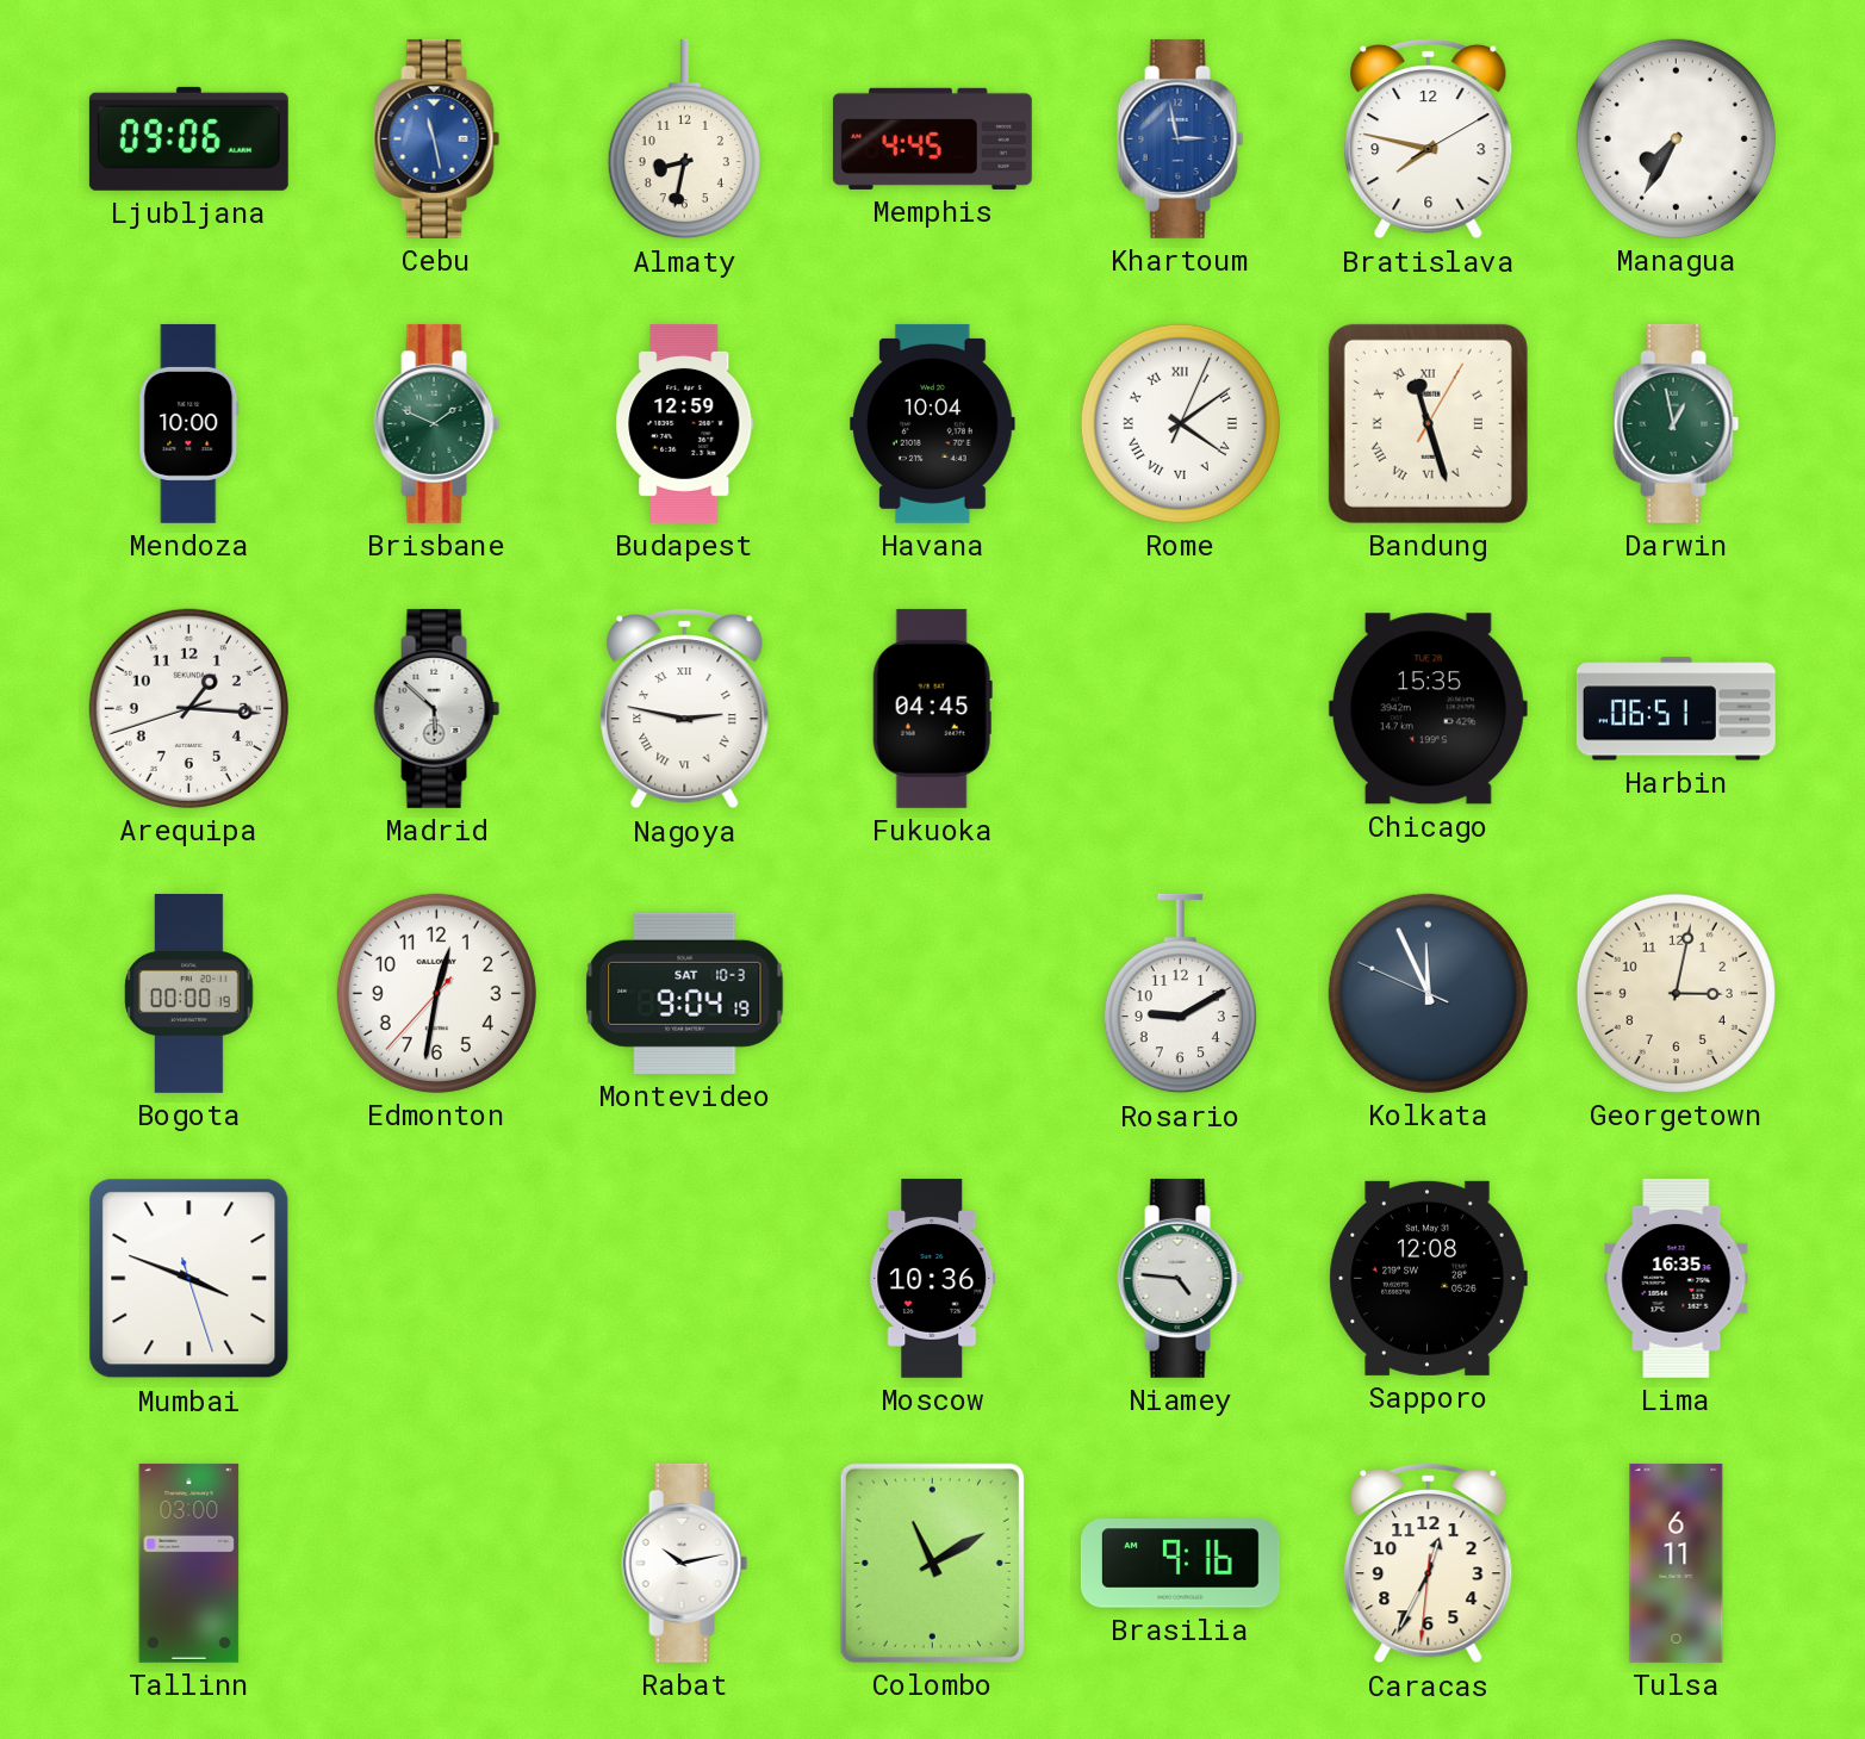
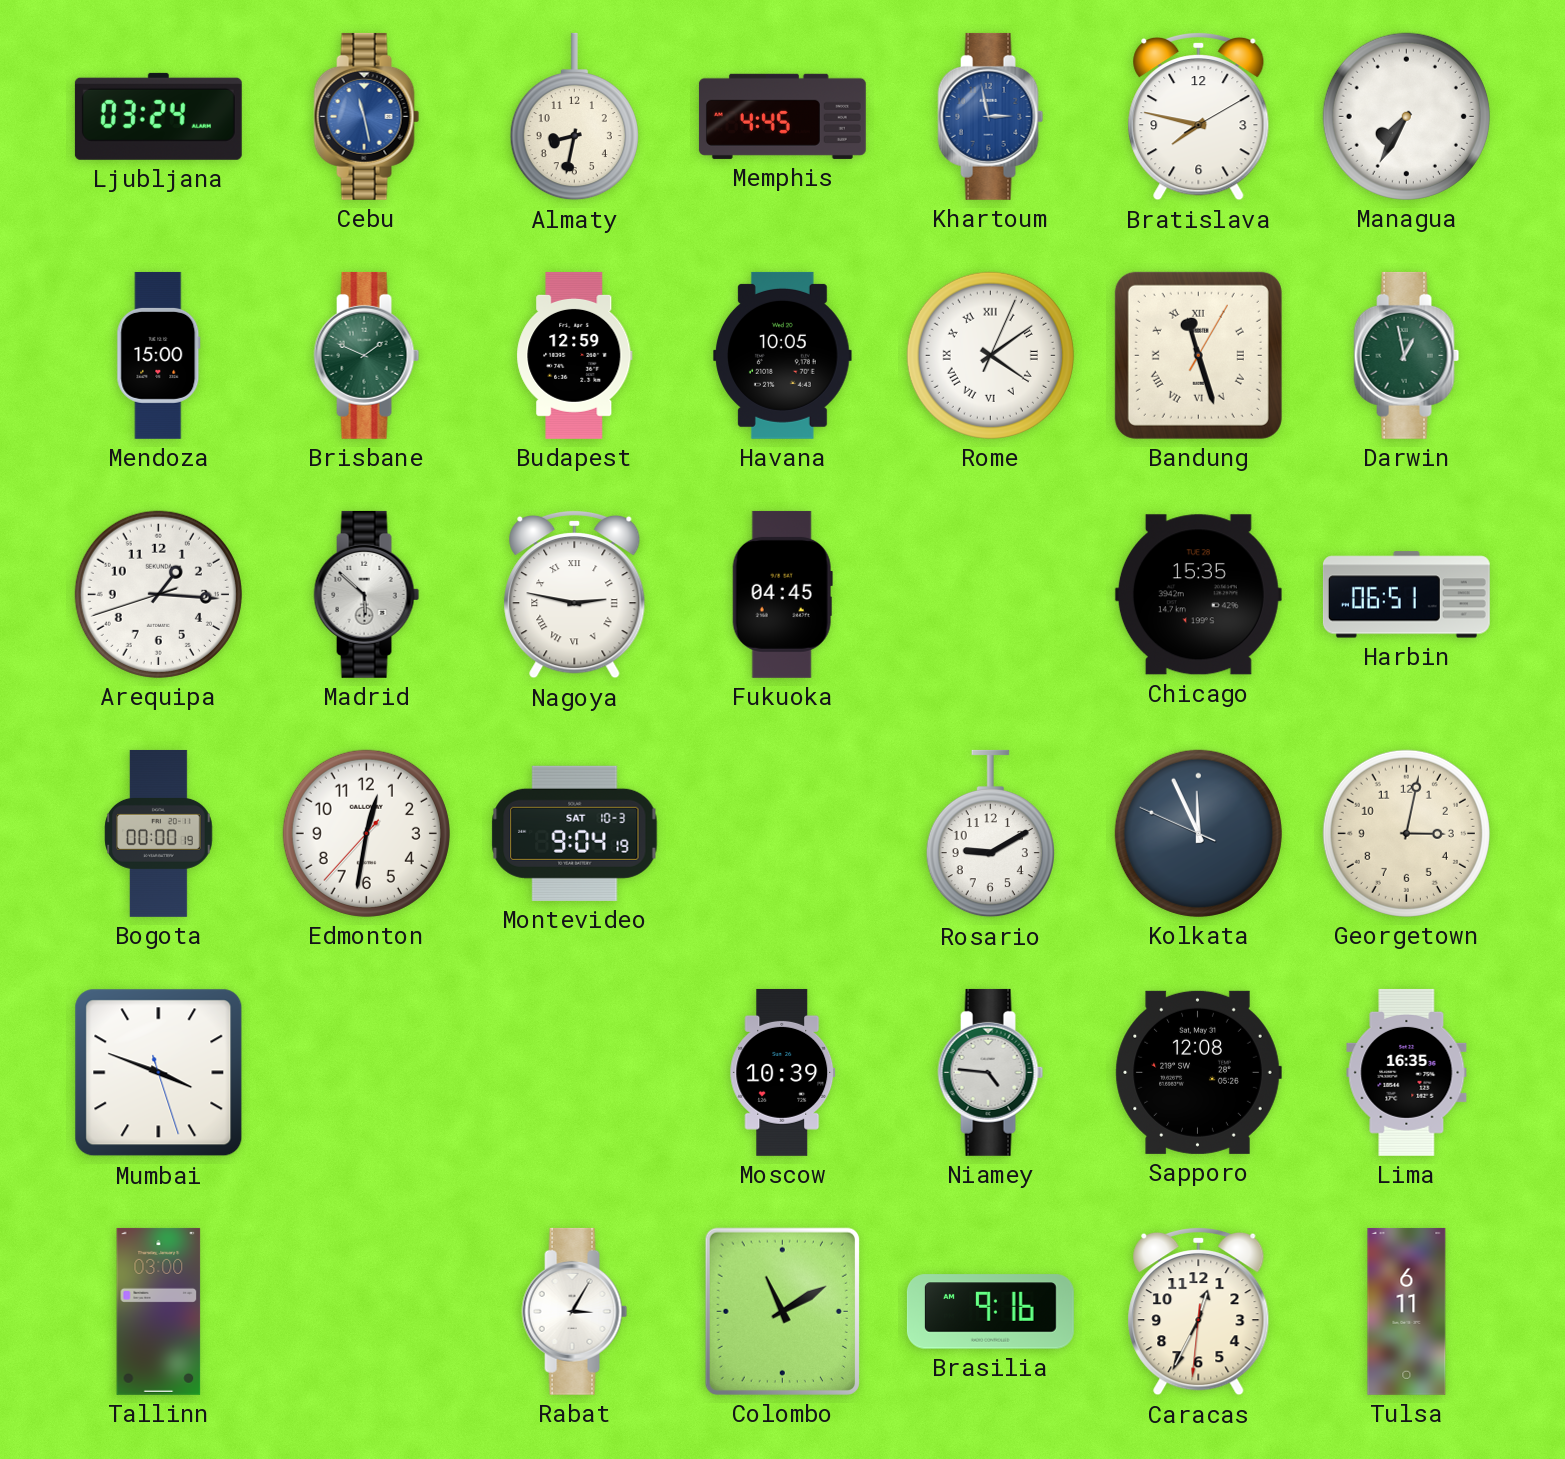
Ljubljana: 09:06 -> 03:24
Mendoza: 10:00 -> 15:00
Havana: 10:04 -> 10:05
Moscow: 10:36 -> 10:39
Rabat: 10:13 -> 3:05
